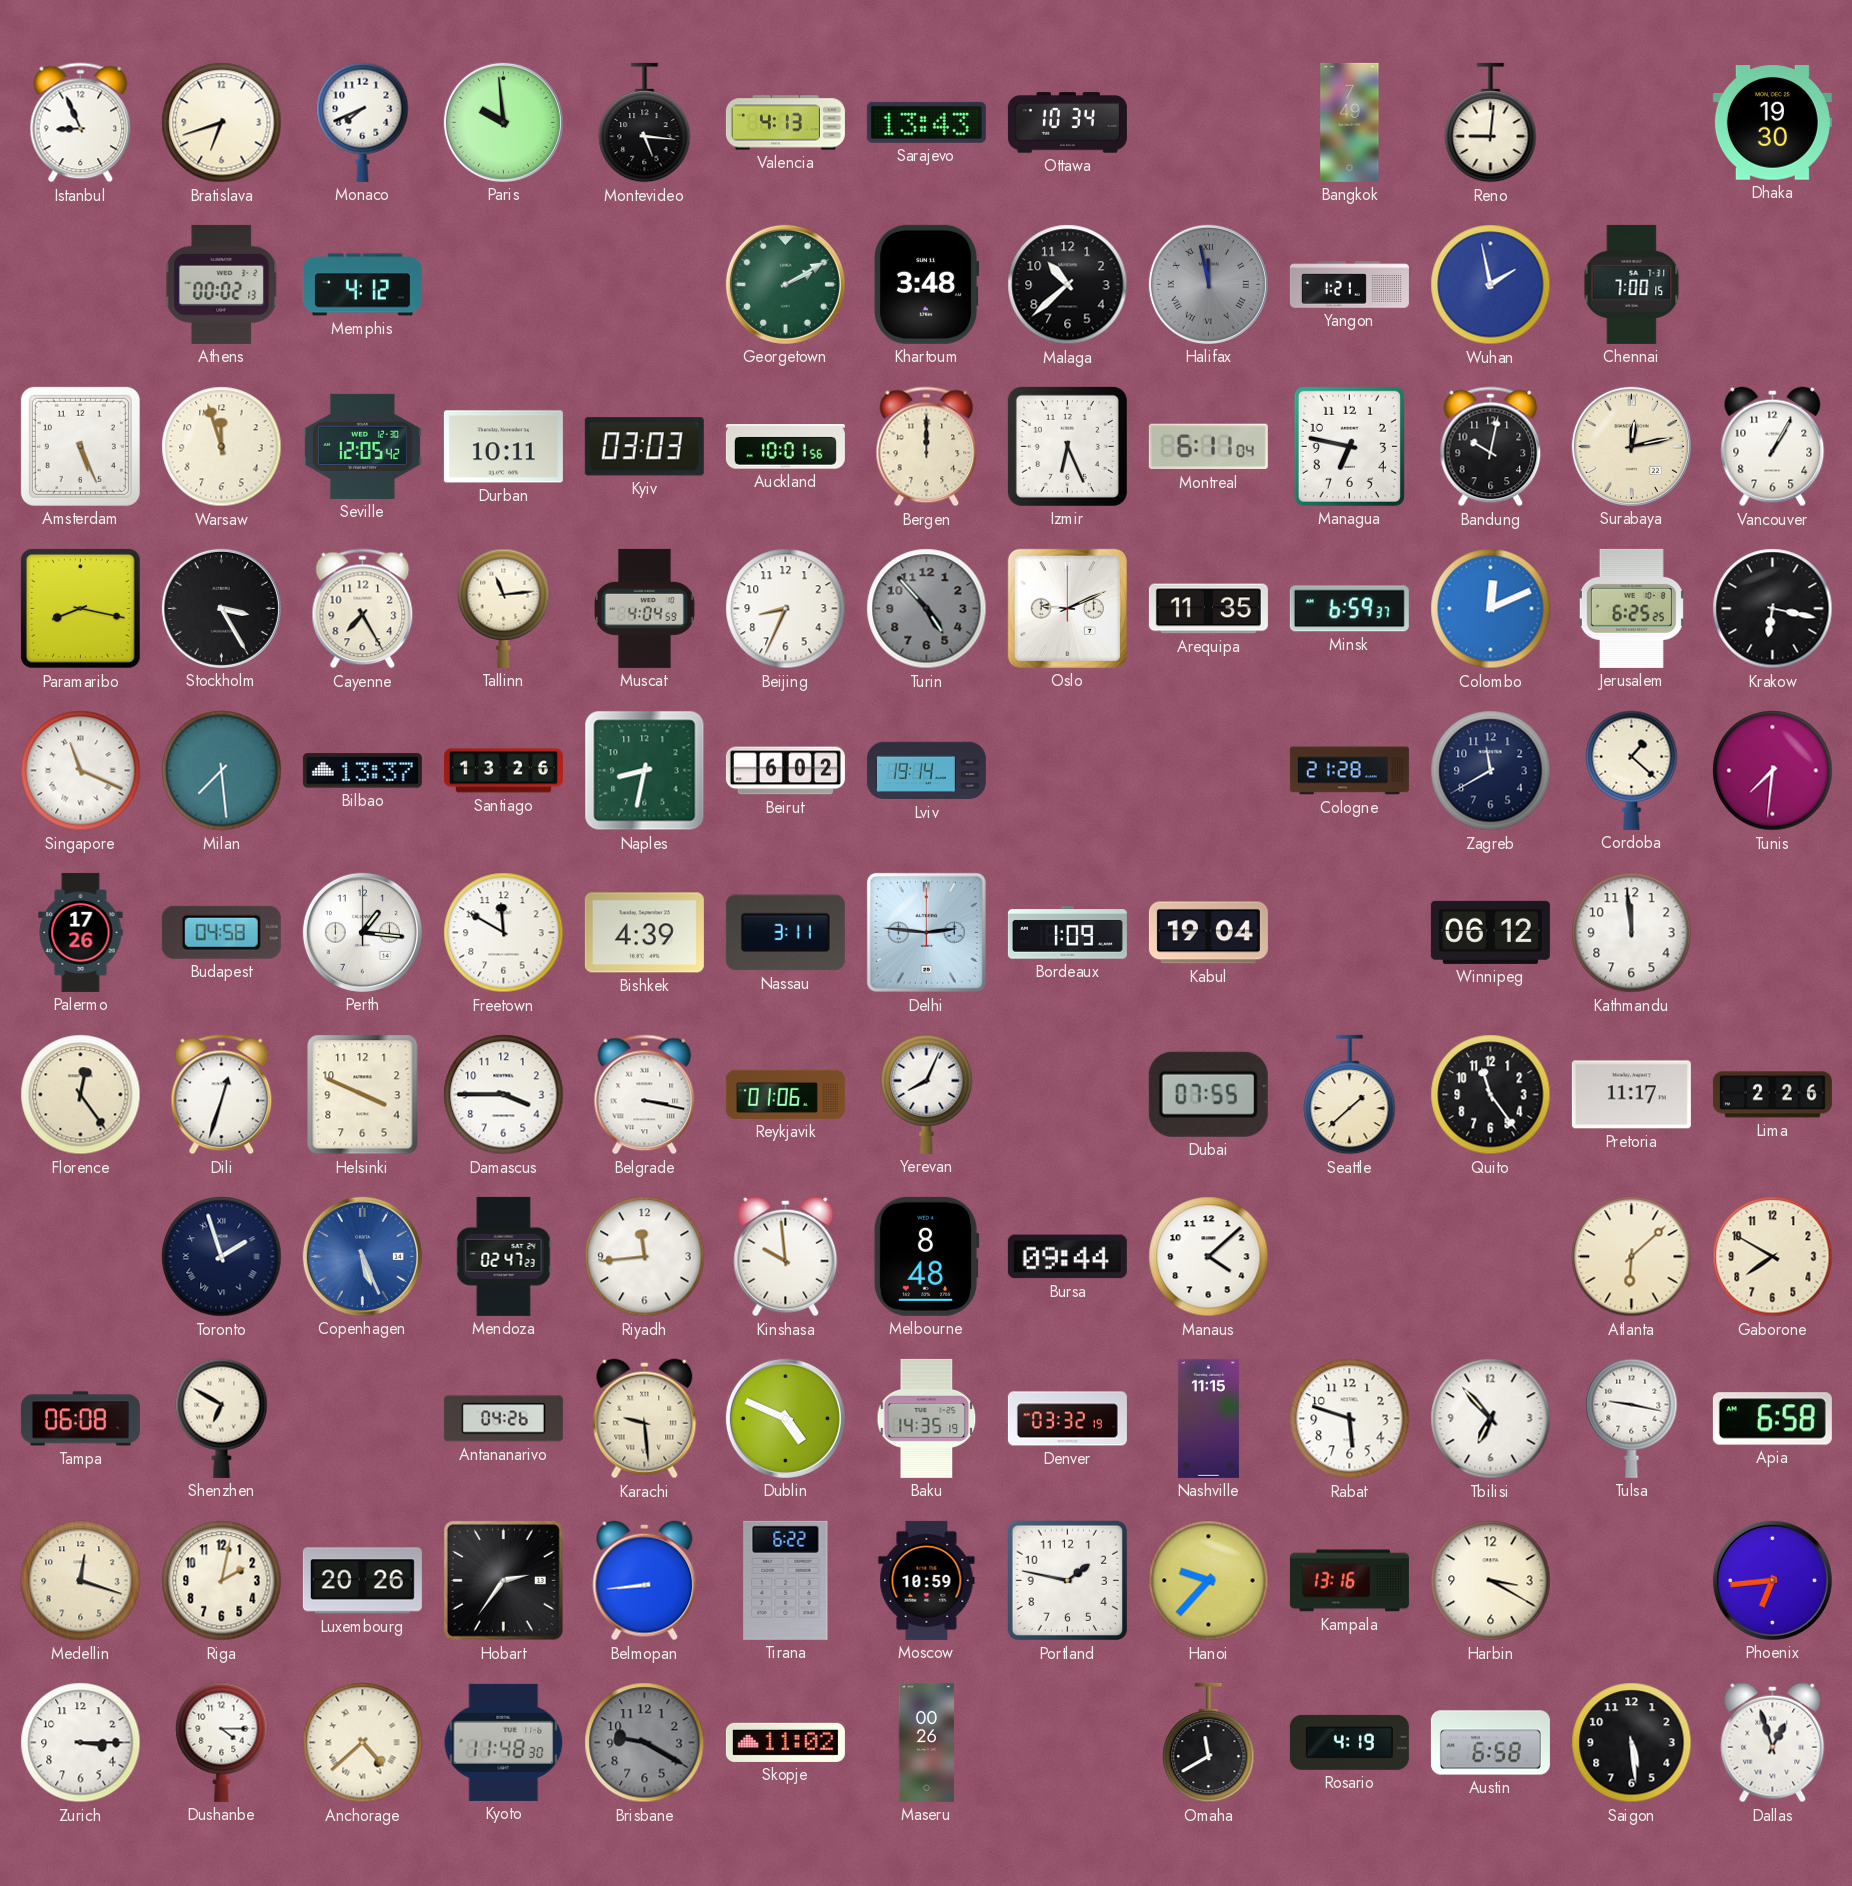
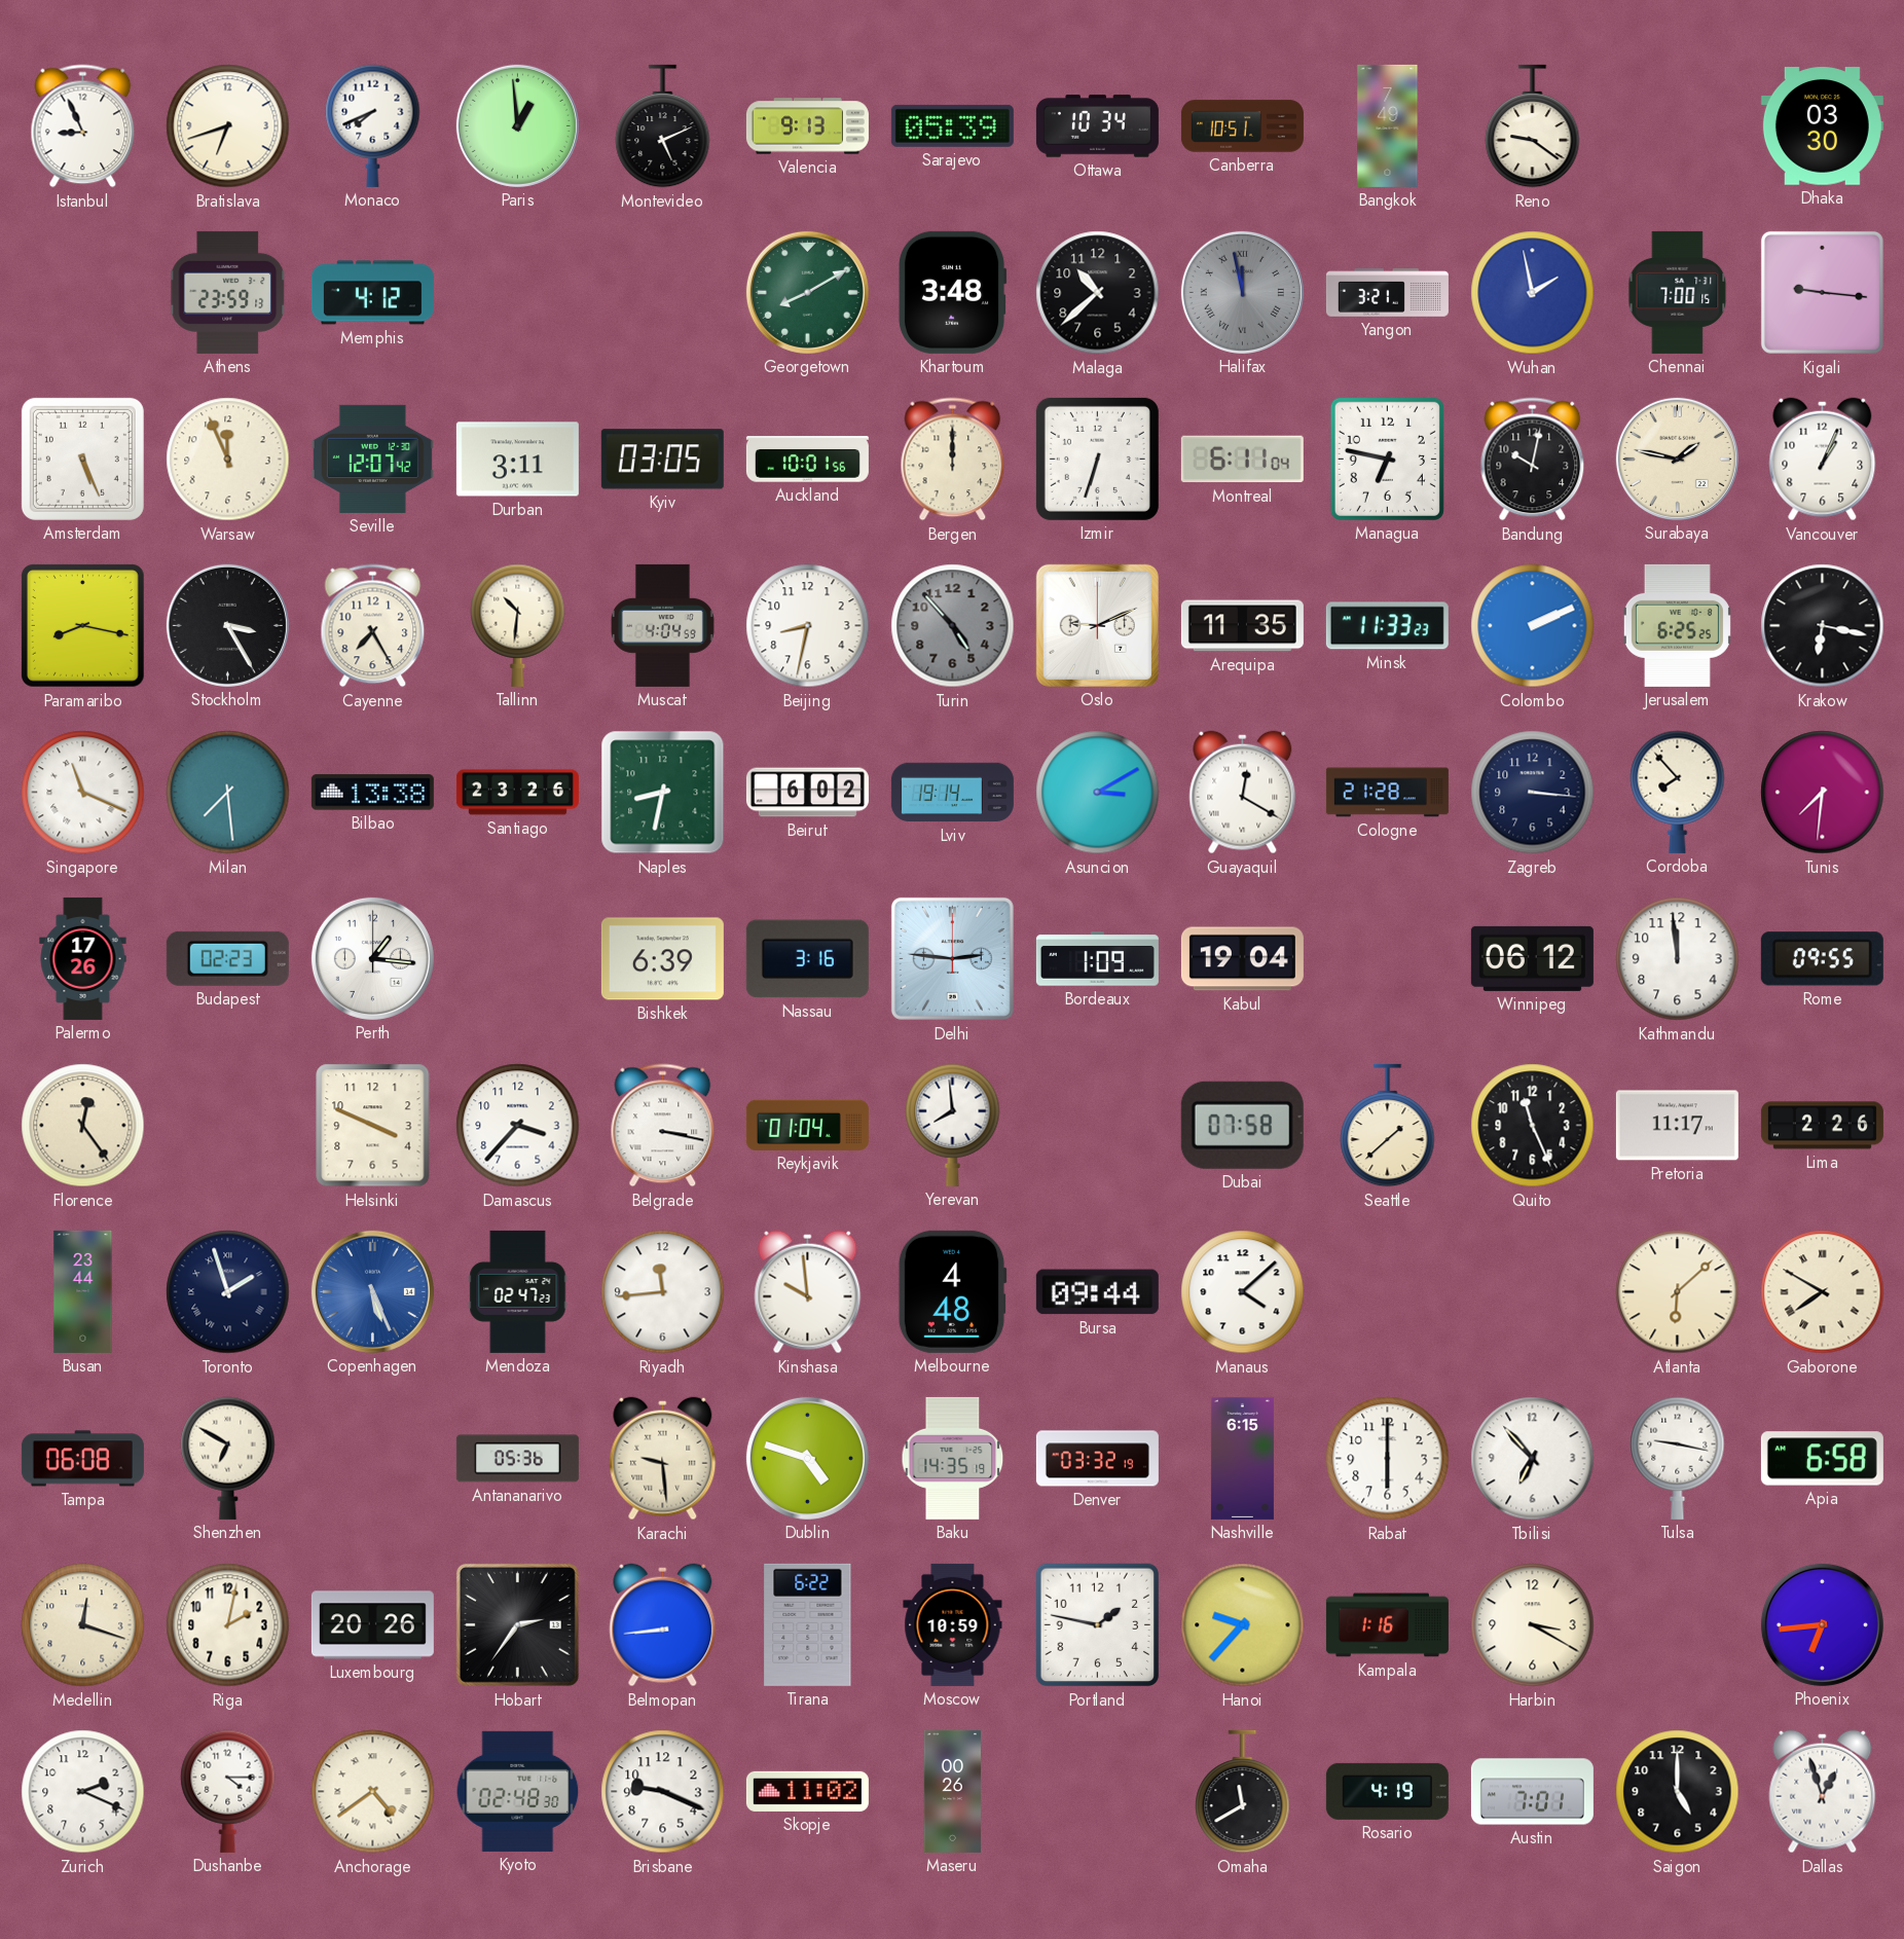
Paris: 9:59 -> 12:59
Montevideo: 5:16 -> 5:11
Valencia: 4:13 -> 9:13
Sarajevo: 13:43 -> 05:39
Canberra: none -> 10:51
Reno: 9:01 -> 9:21
Dhaka: 19:30 -> 03:30
Athens: 00:02 -> 23:59
Georgetown: 2:10 -> 8:10
Yangon: 1:21 -> 3:21
Kigali: none -> 9:16
Warsaw: 11:57 -> 11:56
Seville: 12:05 -> 12:07
Durban: 10:11 -> 3:11
Kyiv: 03:03 -> 03:05
Izmir: 6:26 -> 6:33
Surabaya: 12:13 -> 1:47
Vancouver: 1:05 -> 1:04
Tallinn: 11:14 -> 10:31
Beijing: 8:34 -> 8:32
Minsk: 6:59 -> 11:33
Colombo: 12:11 -> 2:11
Bilbao: 13:37 -> 13:38
Santiago: 13:26 -> 23:26
Asuncion: none -> 3:10
Guayaquil: none -> 12:20
Zagreb: 11:40 -> 3:16
Cordoba: 1:22 -> 7:53
Budapest: 04:58 -> 02:23
Freetown: 11:50 -> none
Bishkek: 4:39 -> 6:39
Nassau: 3:11 -> 3:16
Rome: none -> 09:55
Dili: 12:33 -> none
Damascus: 3:45 -> 3:37
Reykjavik: 01:06 -> 01:04
Yerevan: 8:04 -> 7:59
Dubai: 07:55 -> 07:58
Quito: 11:24 -> 11:26
Busan: none -> 23:44
Melbourne: 8:48 -> 4:48
Gaborone numerals: Arabic -> Roman
Antananarivo: 04:26 -> 05:36
Dublin: 4:49 -> 4:48
Nashville: 11:15 -> 6:15
Rabat: 5:48 -> 6:00
Kampala: 13:16 -> 1:16
Zurich: 3:15 -> 2:19
Anchorage: 4:38 -> 4:39
Kyoto: 11:48 -> 02:48
Brisbane: 9:20 -> 9:19
Brisbane dial: grey -> white
Austin: 6:58 -> 7:01
Saigon: 5:29 -> 5:00
